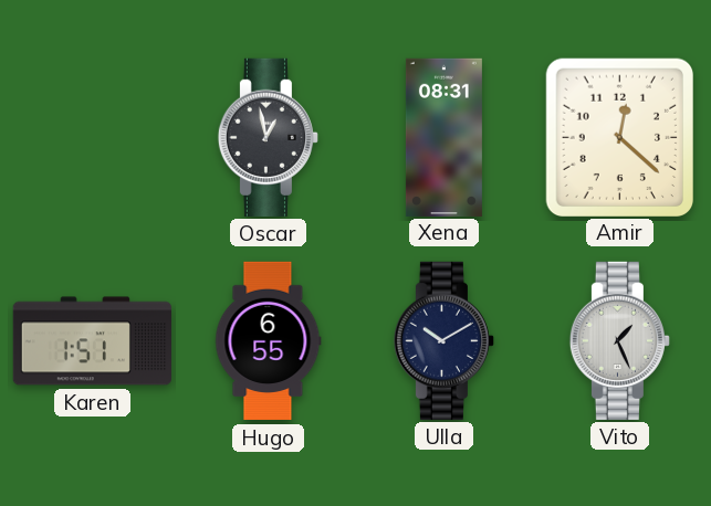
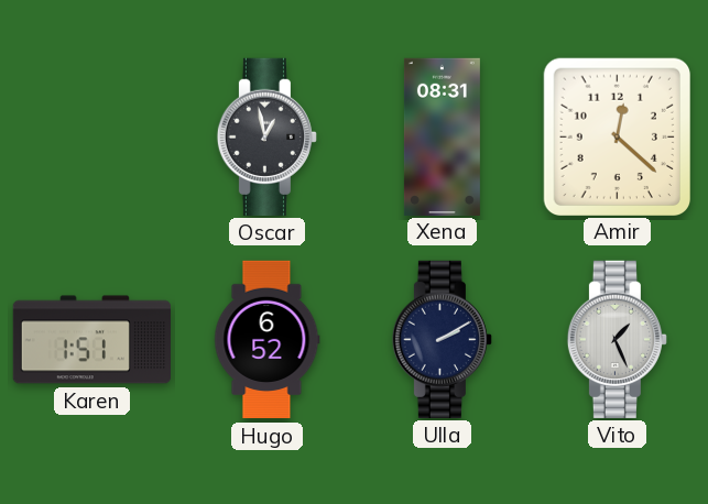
Hugo: 6:55 -> 6:52
Ulla: 10:10 -> 2:10
